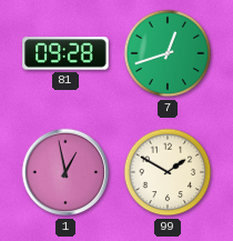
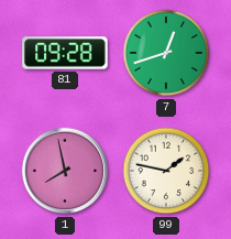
1: 12:58 -> 7:58
99: 1:50 -> 1:47
